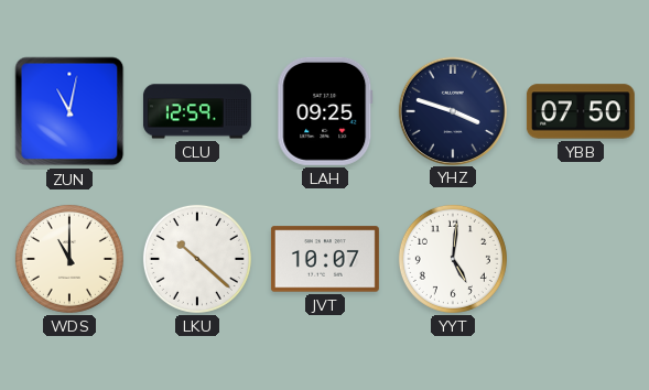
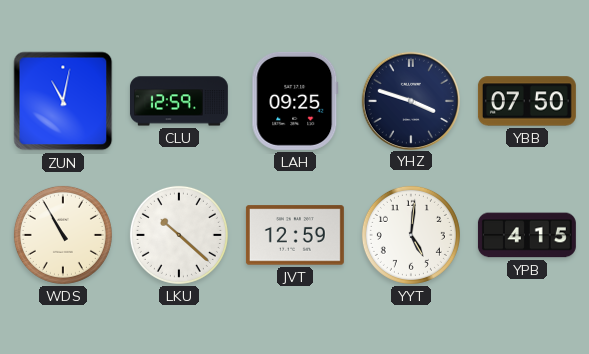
WDS: 11:00 -> 10:55
JVT: 10:07 -> 12:59
YPB: none -> 4:15
